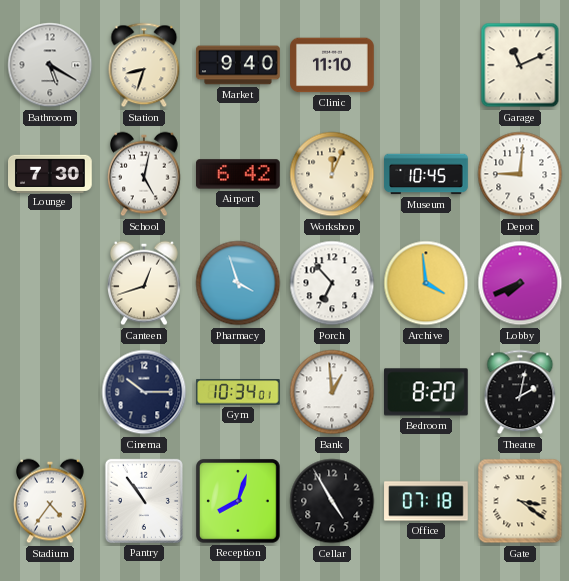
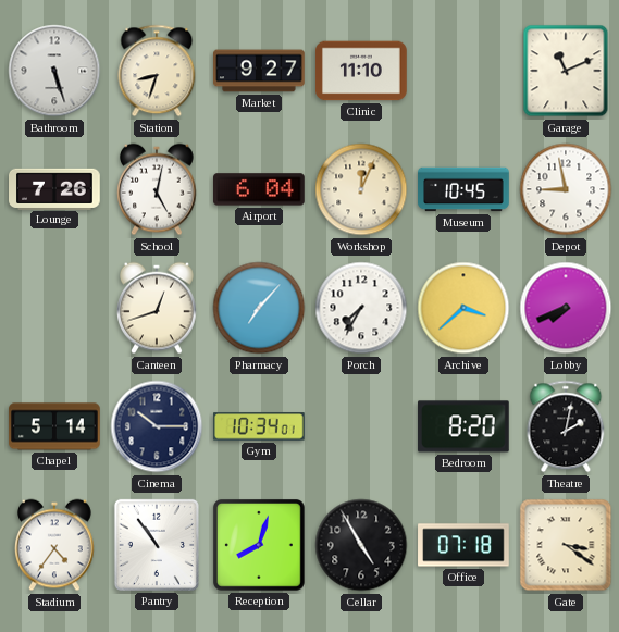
Bathroom: 5:20 -> 5:27
Market: 9:40 -> 9:27
Lounge: 7:30 -> 7:26
Airport: 6:42 -> 6:04
Depot: 9:01 -> 8:58
Pharmacy: 3:57 -> 7:07
Porch: 6:53 -> 7:35
Archive: 3:59 -> 3:38
Chapel: none -> 5:14
Bank: 12:59 -> none
